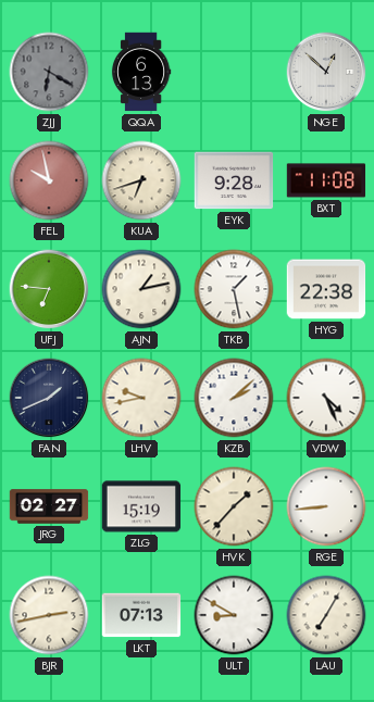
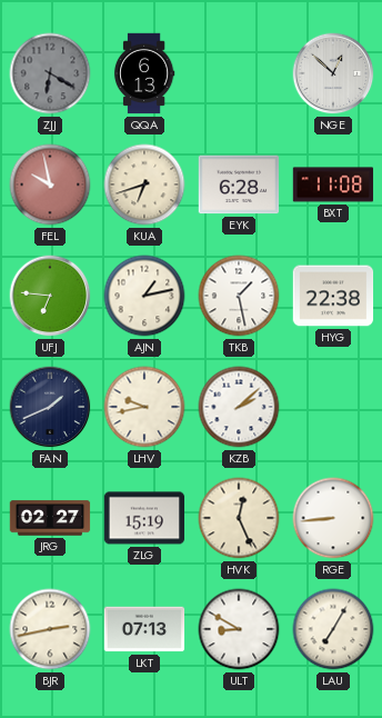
EYK: 9:28 -> 6:28
VDW: 4:26 -> none
HVK: 1:37 -> 12:26
